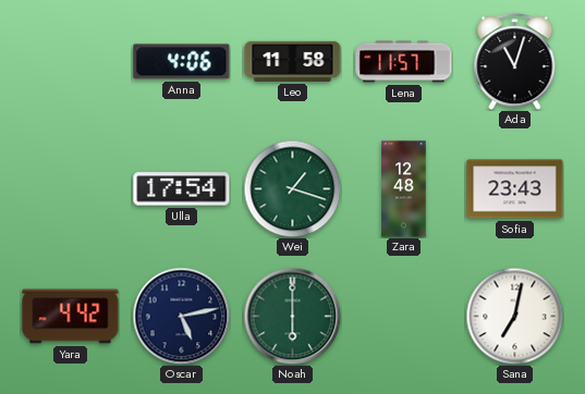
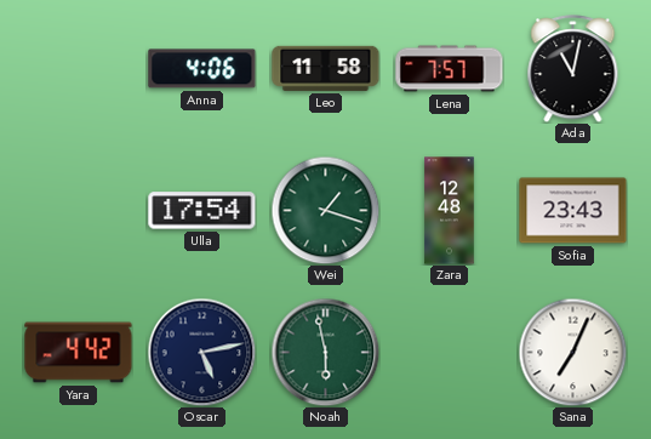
Lena: 11:57 -> 7:57
Ada: 11:03 -> 11:02
Noah: 6:00 -> 5:58
Sana: 7:02 -> 7:04
